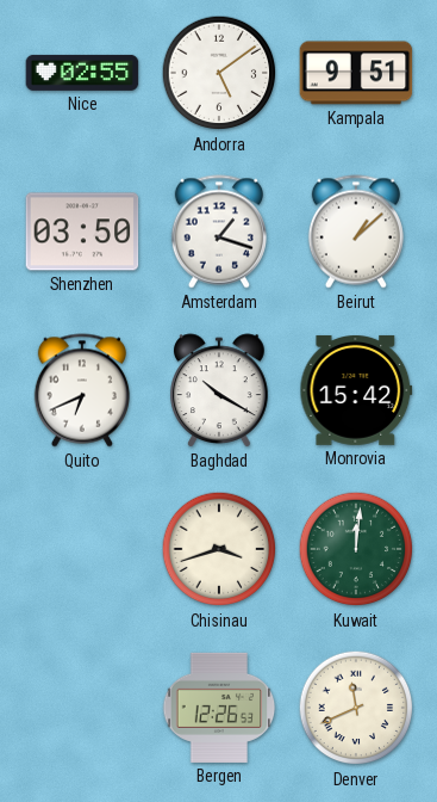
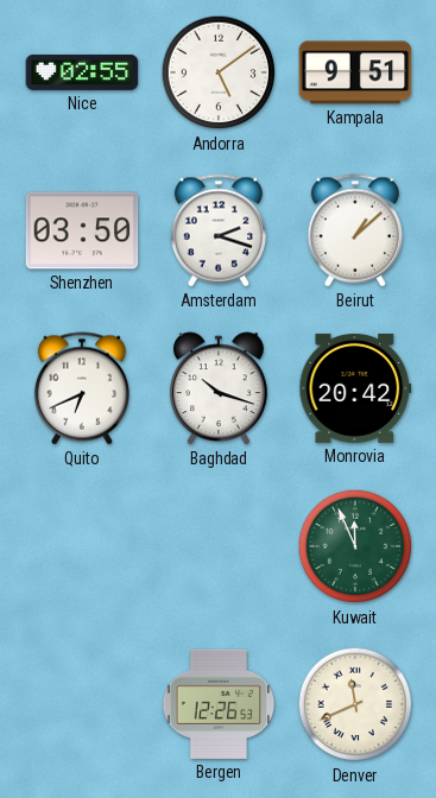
Amsterdam: 1:18 -> 2:18
Baghdad: 10:20 -> 10:18
Monrovia: 15:42 -> 20:42
Chisinau: 3:42 -> none
Kuwait: 12:01 -> 11:56
